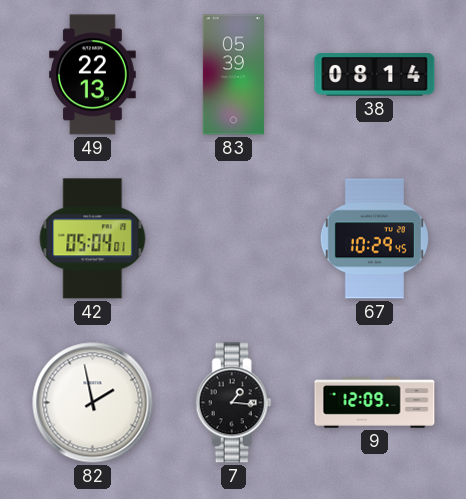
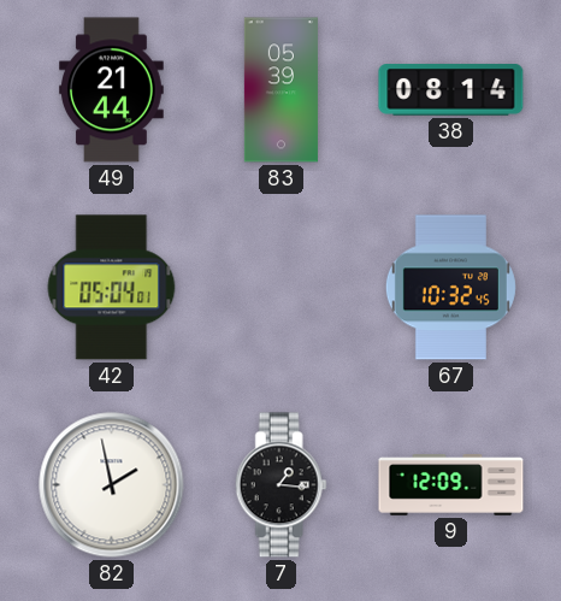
49: 22:13 -> 21:44
67: 10:29 -> 10:32
